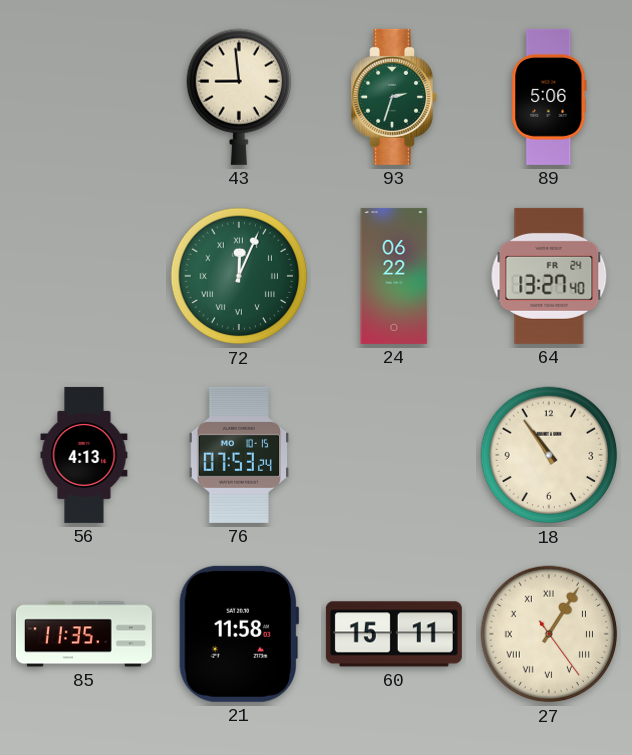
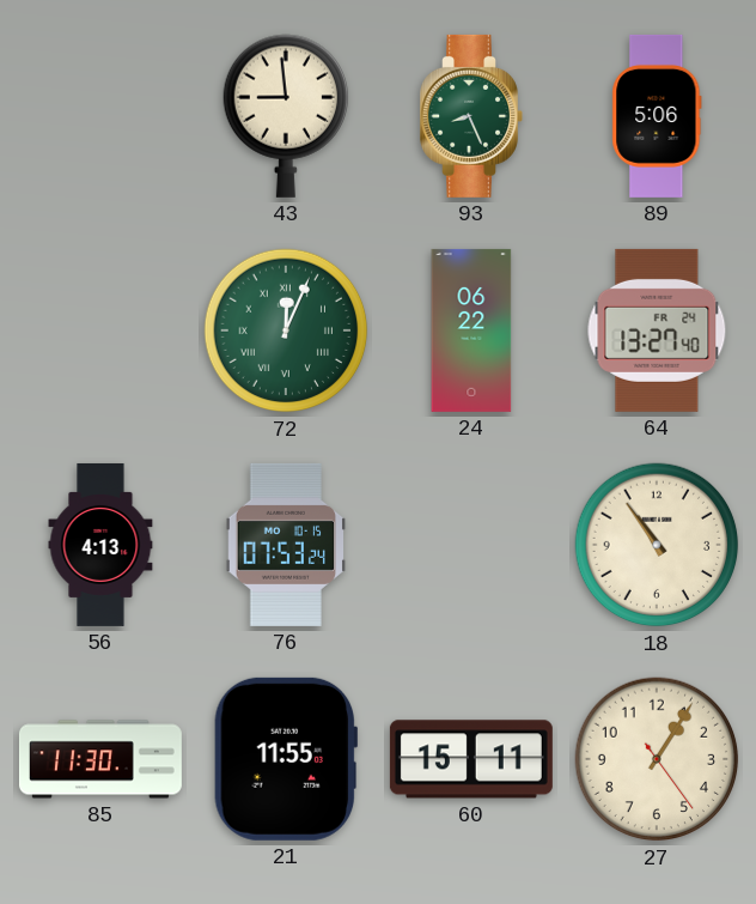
93: 2:33 -> 8:26
85: 11:35 -> 11:30
21: 11:58 -> 11:55
27 numerals: Roman -> Arabic
